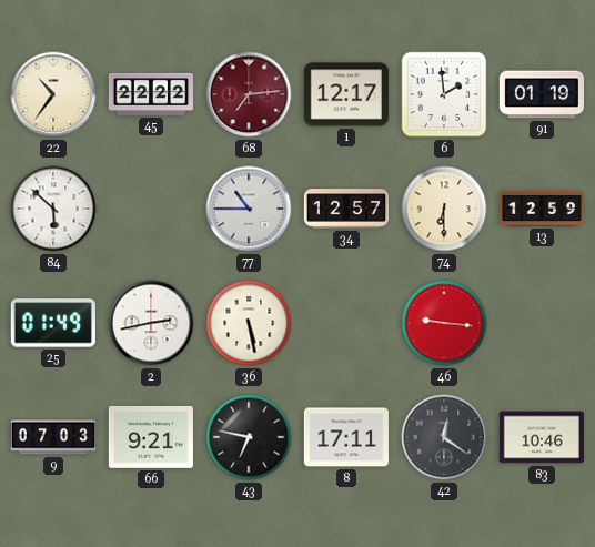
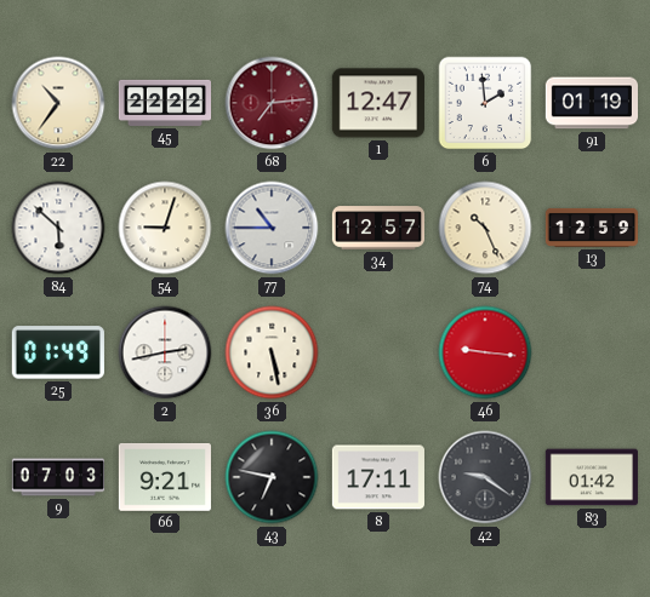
1: 12:17 -> 12:47
54: none -> 9:03
74: 6:30 -> 10:26
42: 12:21 -> 9:21
83: 10:46 -> 01:42
